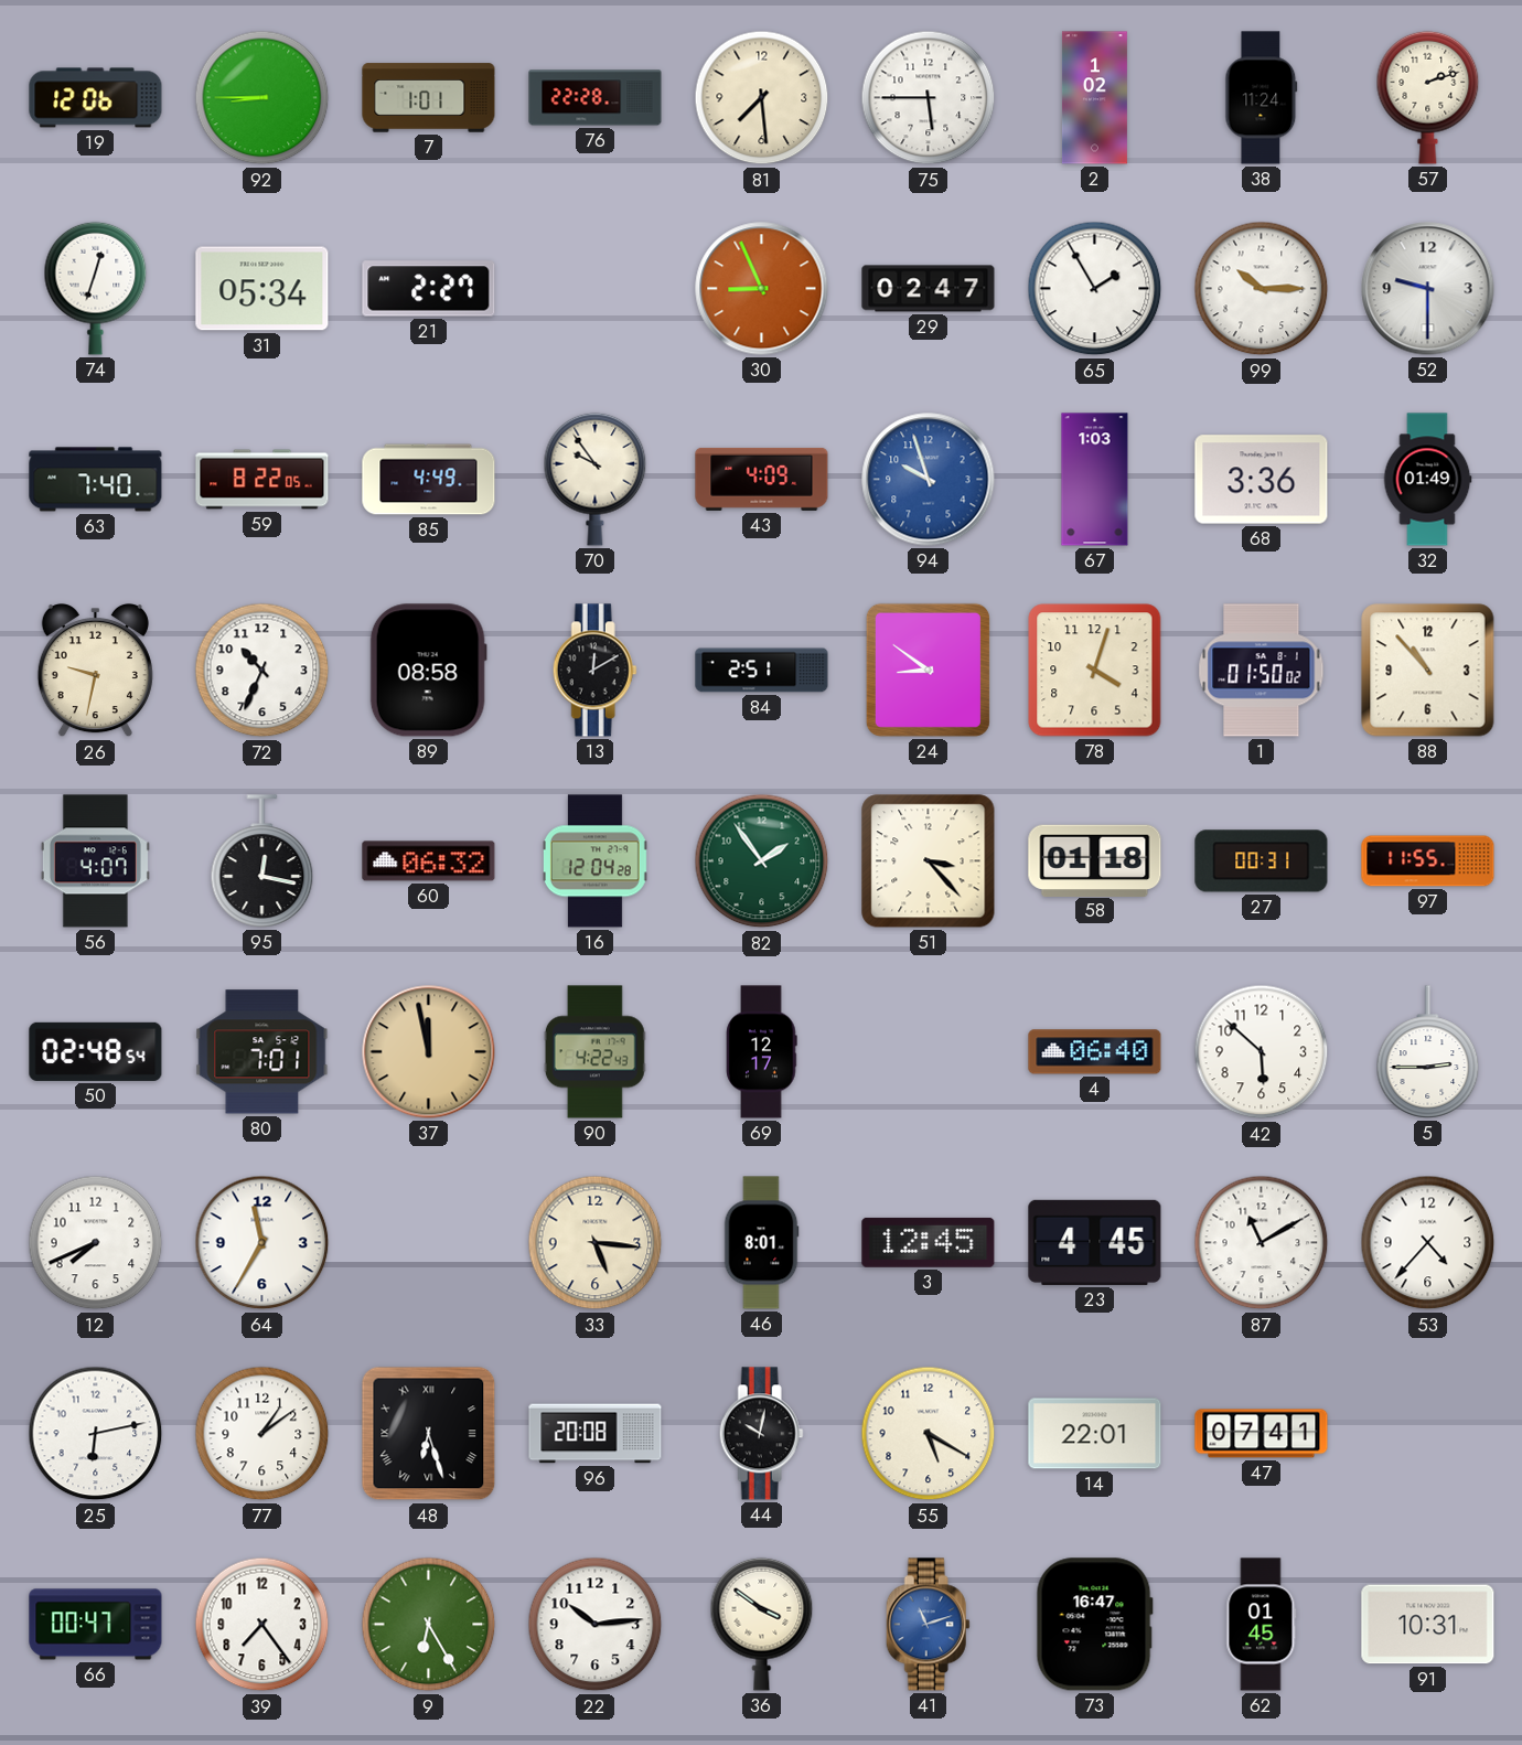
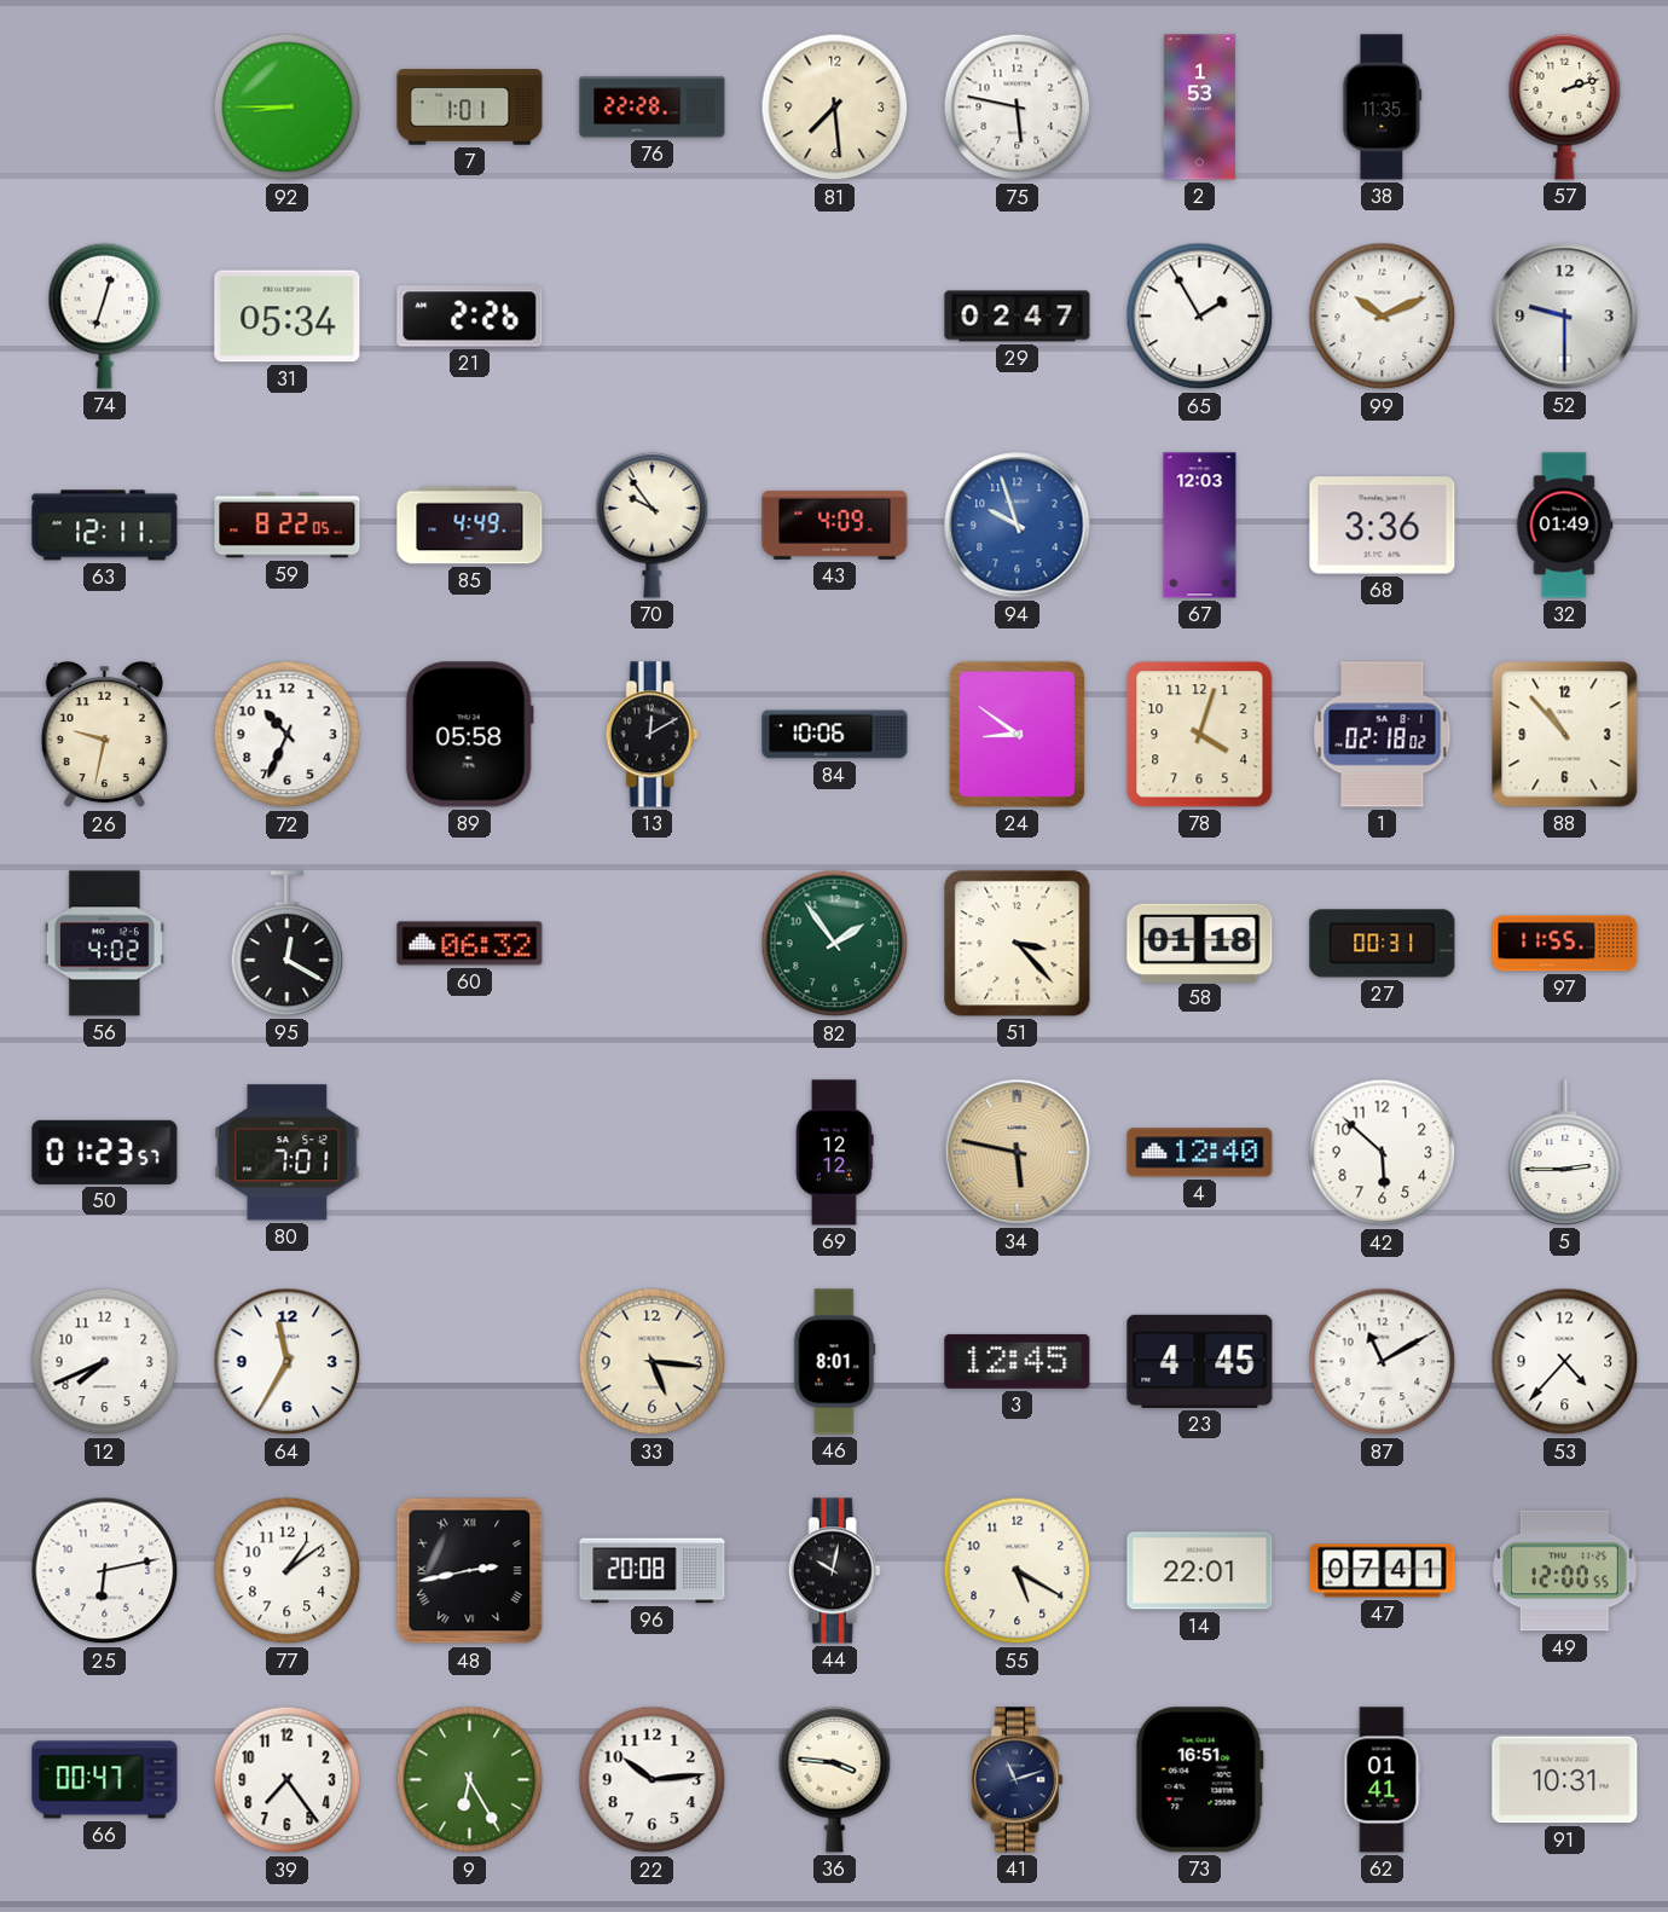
19: 12:06 -> none
75: 5:45 -> 5:47
2: 1:02 -> 1:53
38: 11:24 -> 11:35
21: 2:27 -> 2:26
30: 8:56 -> none
99: 10:15 -> 10:11
63: 7:40 -> 12:11
67: 1:03 -> 12:03
89: 08:58 -> 05:58
84: 2:51 -> 10:06
1: 01:50 -> 02:18
56: 4:07 -> 4:02
95: 12:17 -> 12:20
16: 12:04 -> none
50: 02:48 -> 01:23
37: 11:58 -> none
90: 4:22 -> none
69: 12:17 -> 12:12
34: none -> 5:47
4: 06:40 -> 12:40
48: 6:27 -> 2:43
49: none -> 12:00
36: 3:51 -> 3:46
41 dial: blue -> navy
73: 16:47 -> 16:51
62: 01:45 -> 01:41
